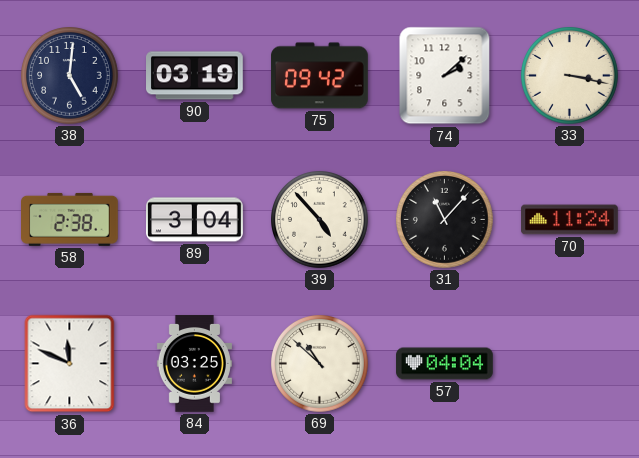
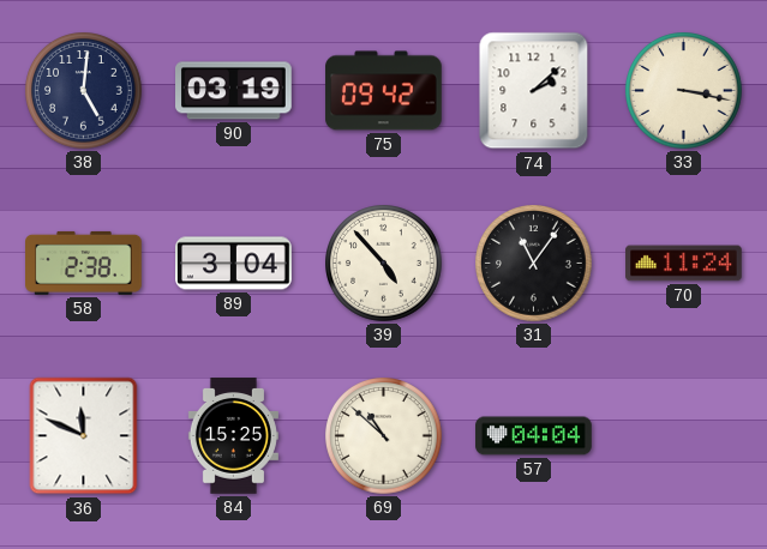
31: 11:07 -> 11:06
84: 03:25 -> 15:25
